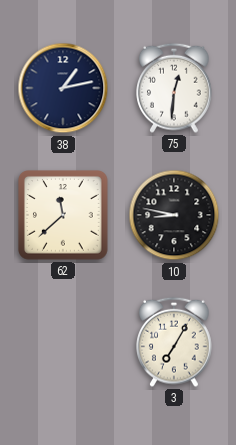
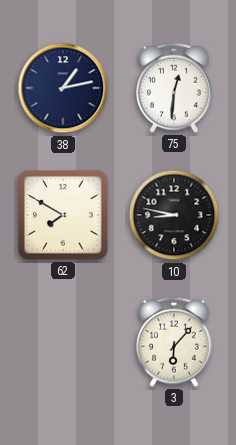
62: 11:38 -> 7:50
3: 7:05 -> 6:07
